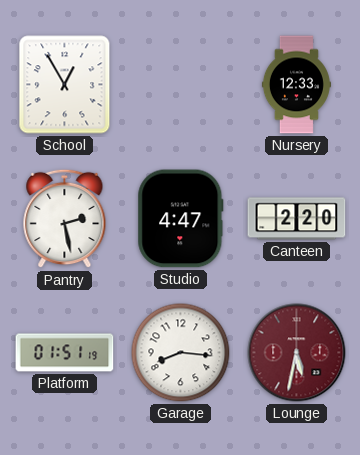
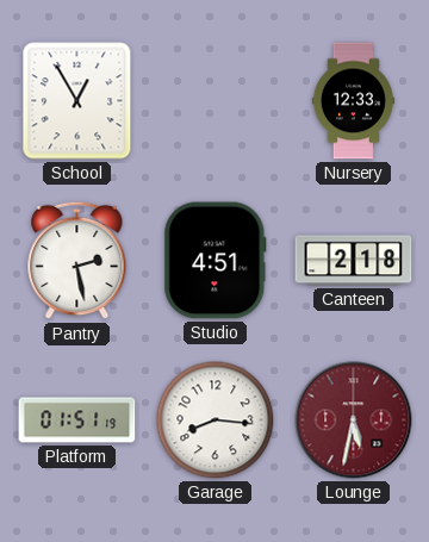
Studio: 4:47 -> 4:51
Canteen: 2:20 -> 2:18
